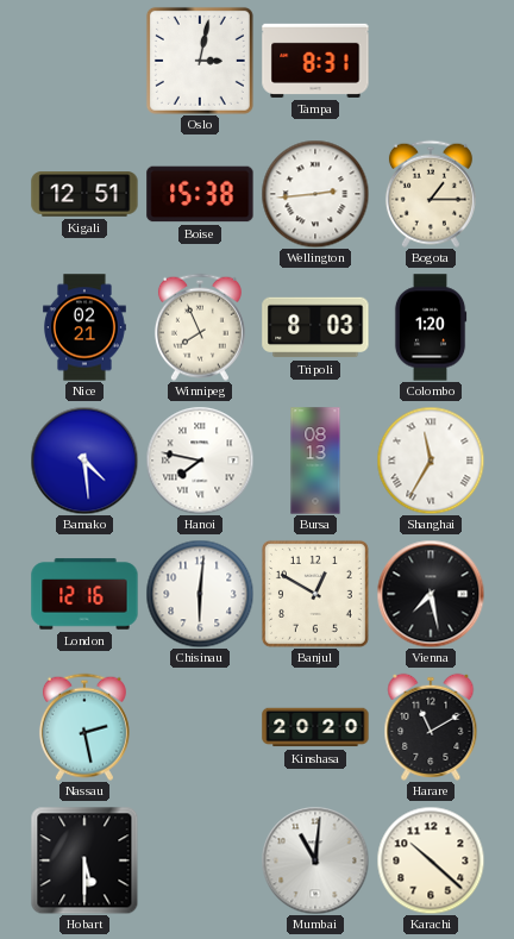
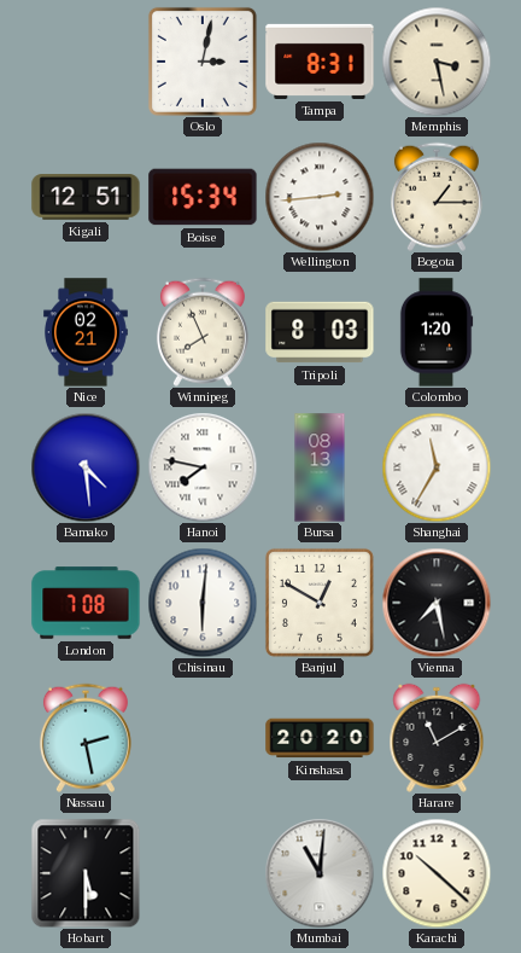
Memphis: none -> 3:28
Boise: 15:38 -> 15:34
London: 12:16 -> 7:08
